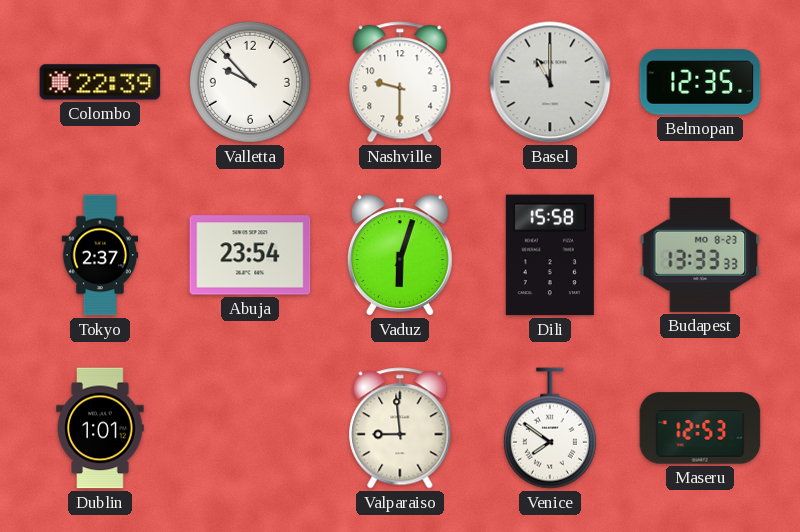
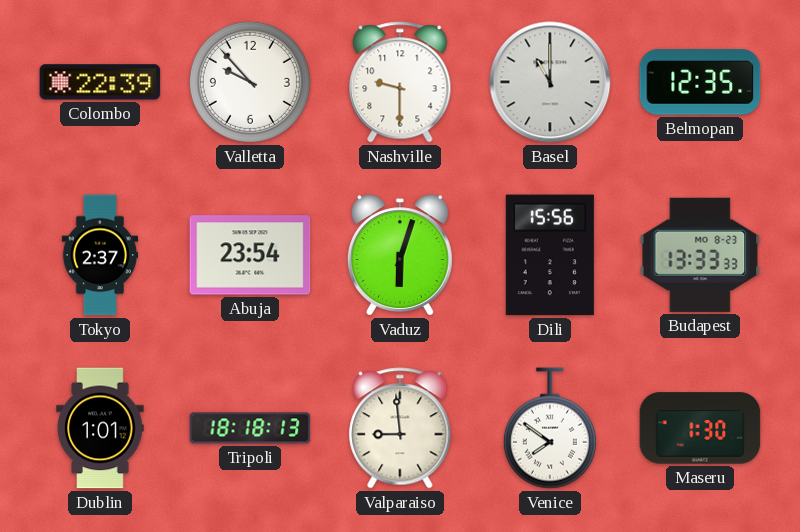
Dili: 15:58 -> 15:56
Tripoli: none -> 18:18
Maseru: 12:53 -> 1:30
